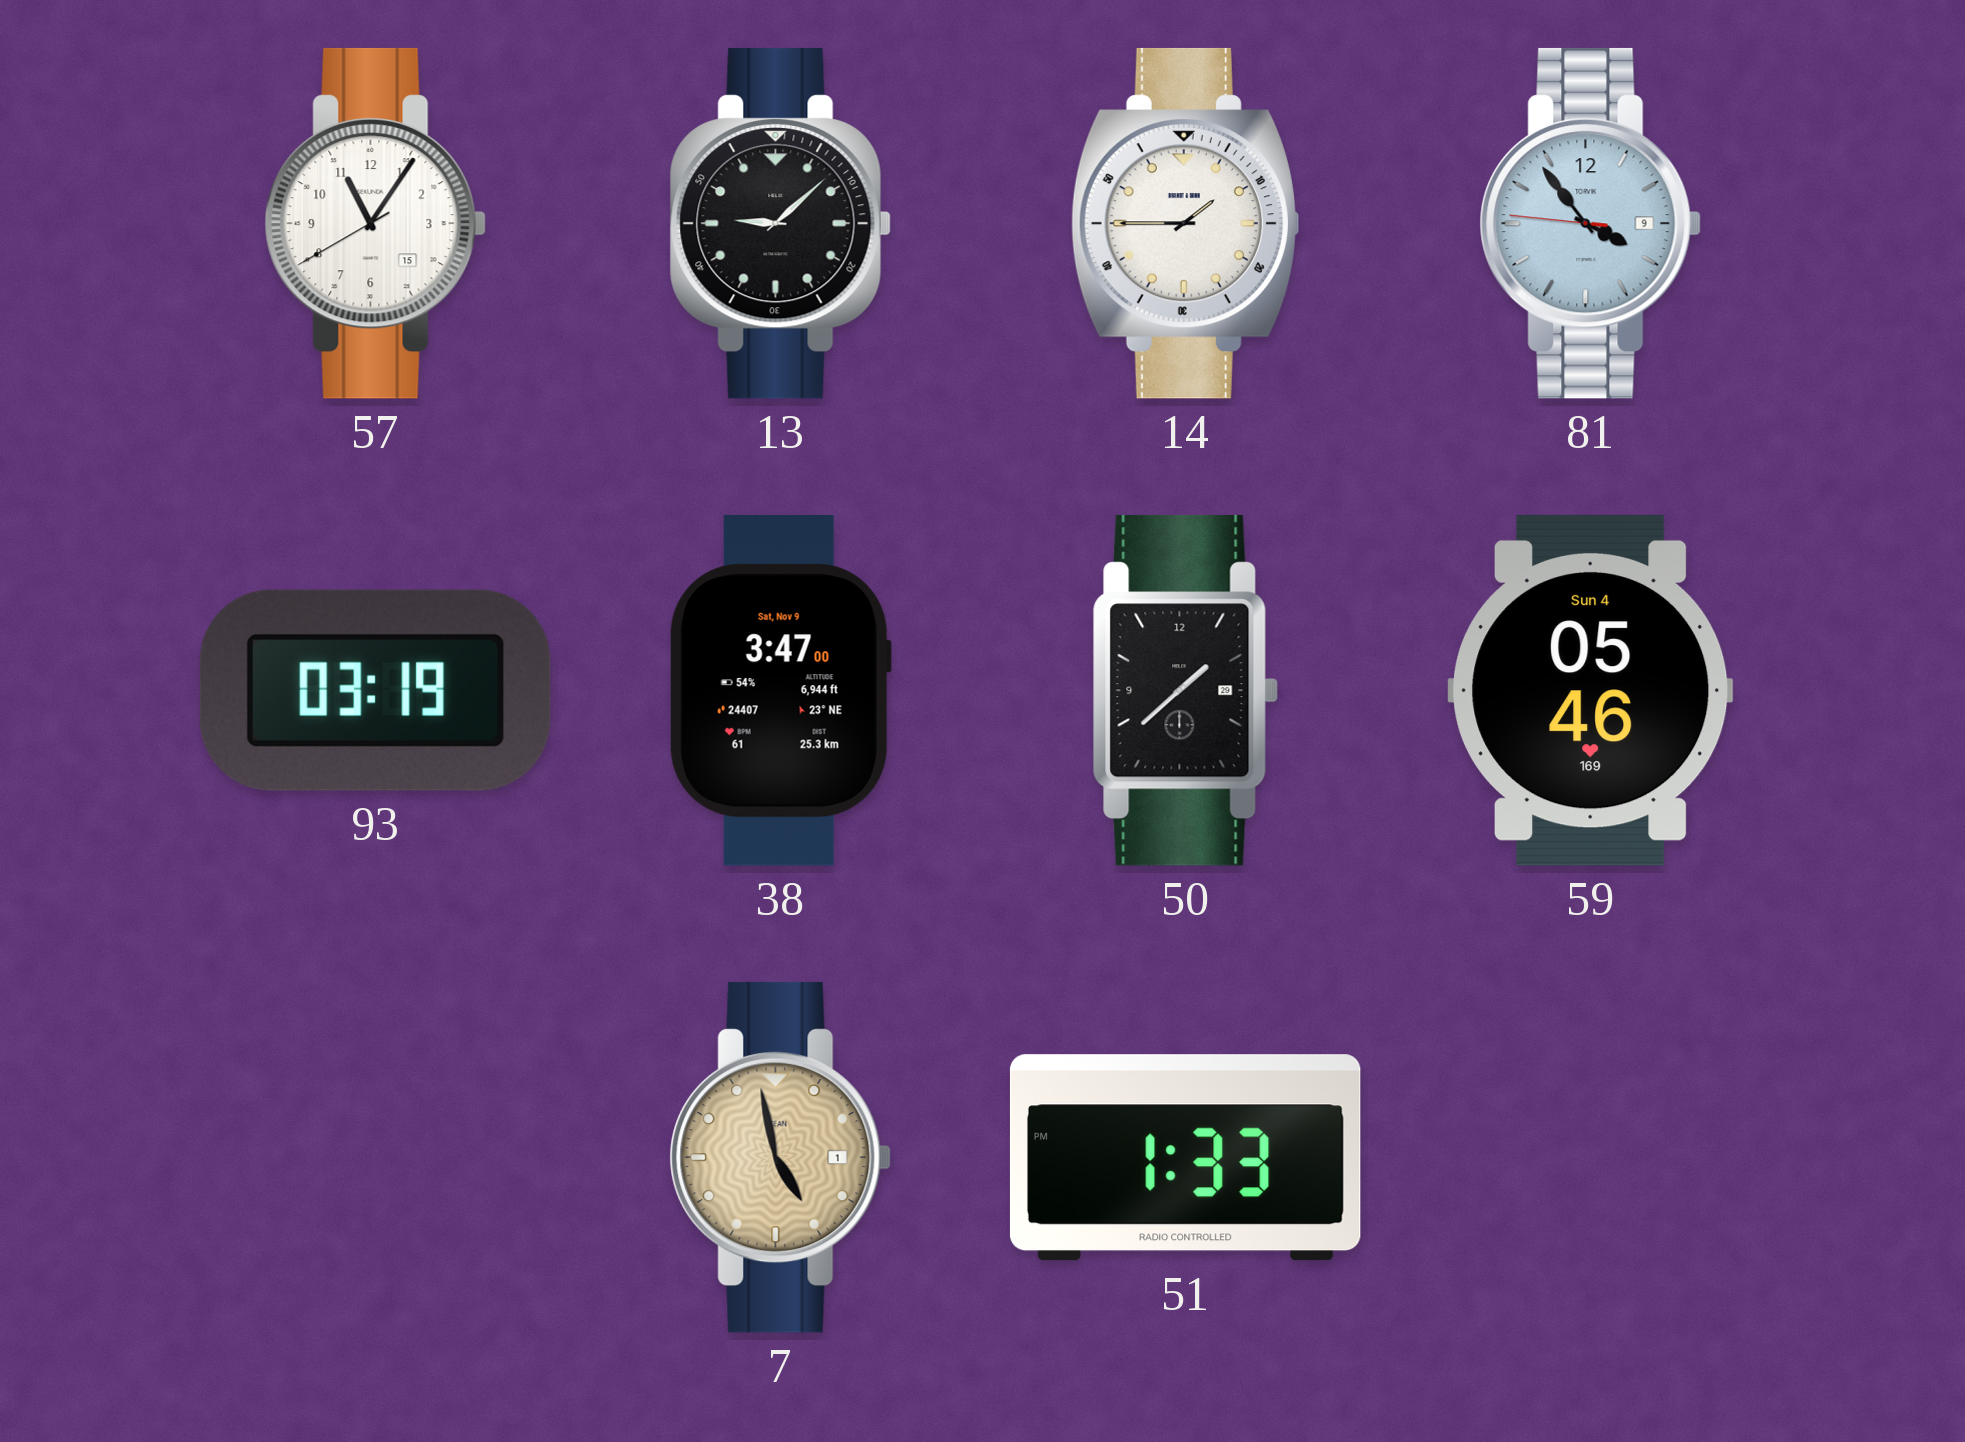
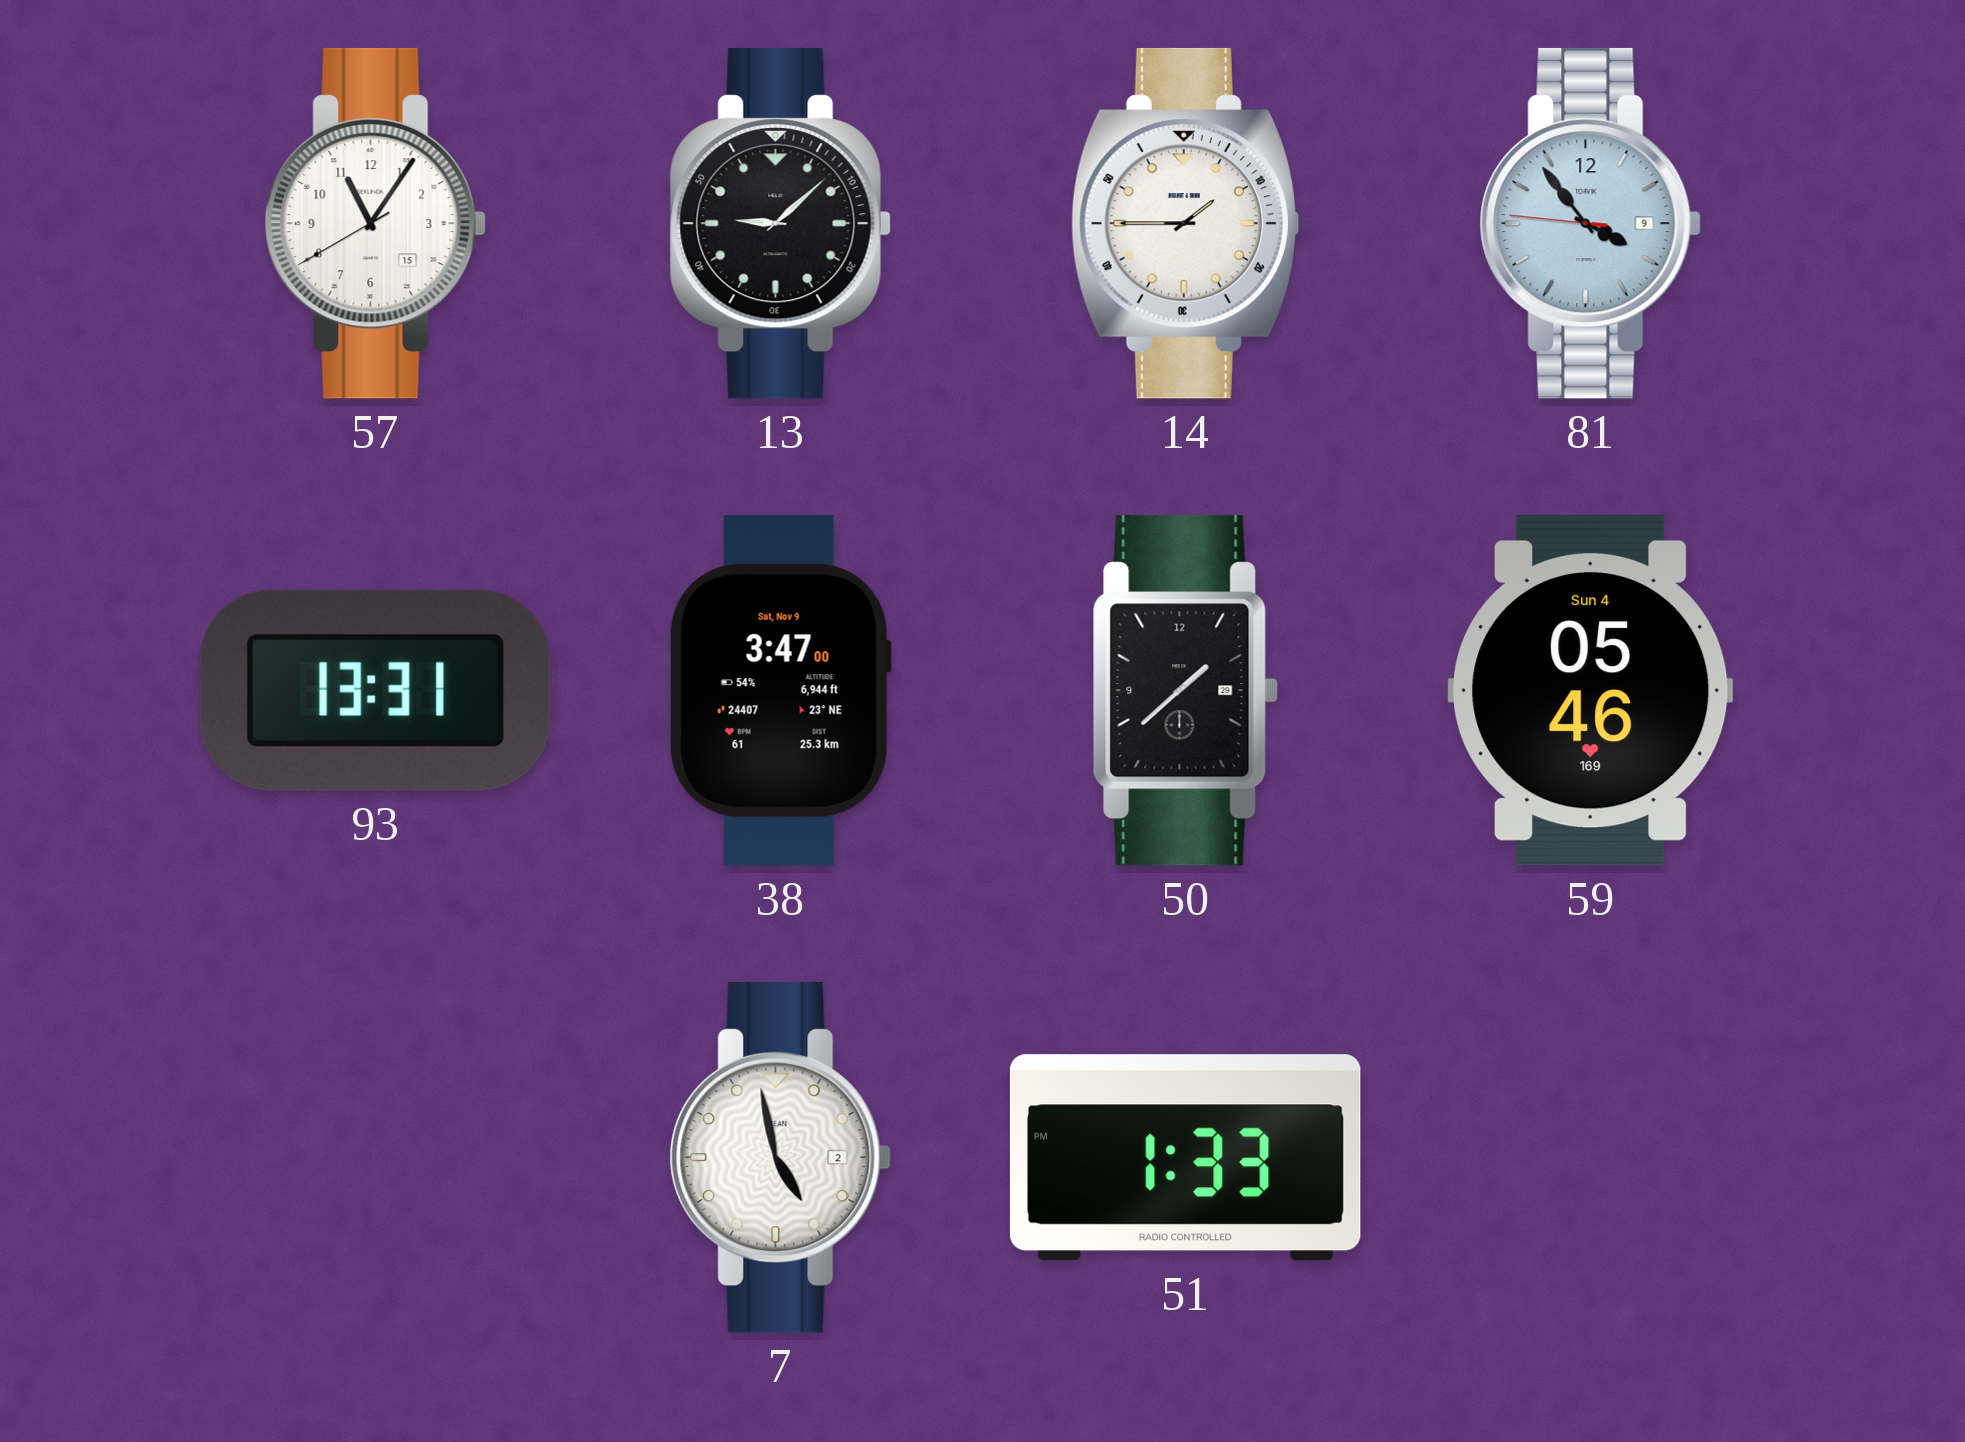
93: 03:19 -> 13:31
7 date: 1 -> 2
7 dial: champagne -> white
